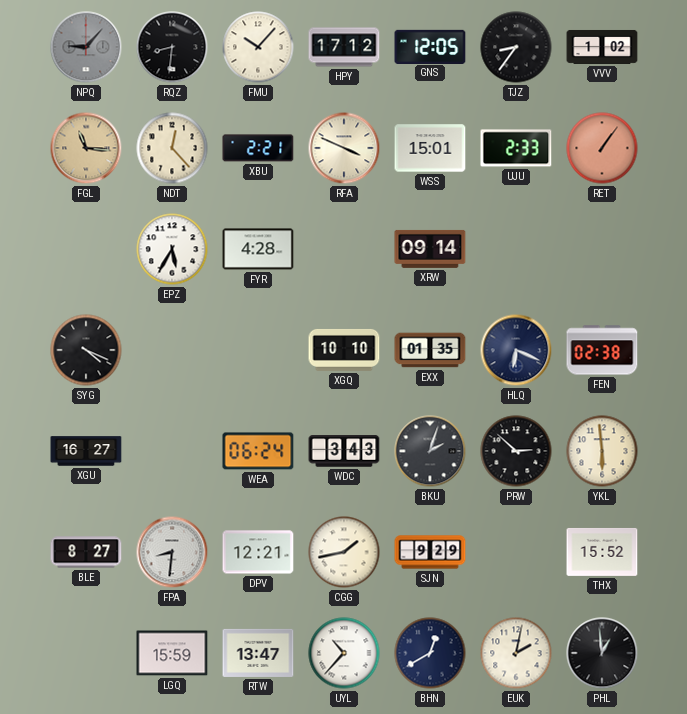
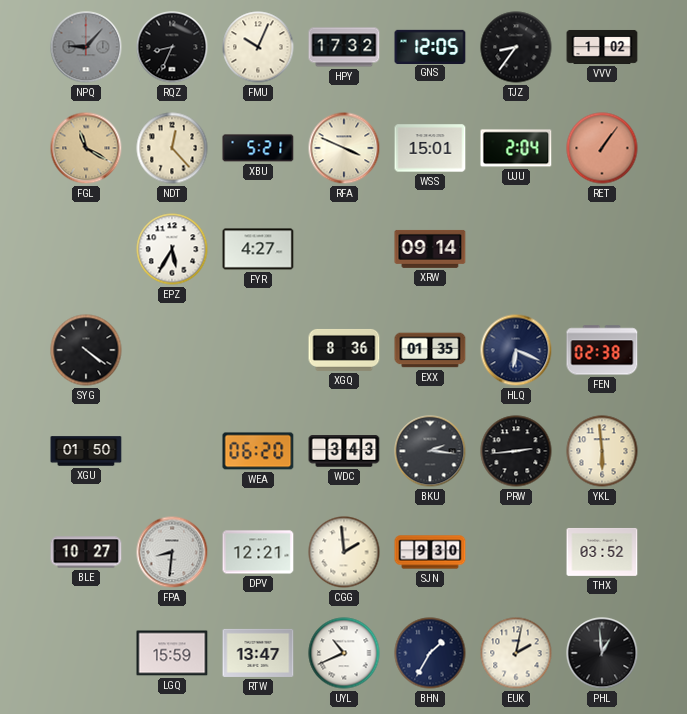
RQZ: 8:31 -> 8:34
FMU: 10:07 -> 10:04
HPY: 17:12 -> 17:32
FGL: 11:16 -> 11:20
XBU: 2:21 -> 5:21
UJU: 2:33 -> 2:04
FYR: 4:28 -> 4:27
SYG: 4:19 -> 4:21
XGQ: 10:10 -> 8:36
XGU: 16:27 -> 01:50
WEA: 06:24 -> 06:20
BKU: 2:03 -> 2:16
PRW: 2:52 -> 2:44
BLE: 8:27 -> 10:27
CGG: 1:43 -> 1:59
SJN: 9:29 -> 9:30
THX: 15:52 -> 03:52
UYL: 10:37 -> 10:41
BHN: 12:40 -> 1:35
